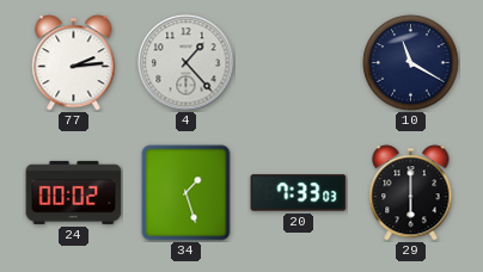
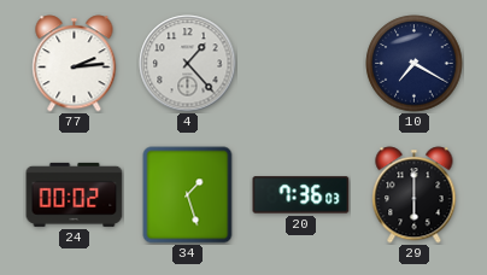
10: 11:20 -> 7:20
20: 7:33 -> 7:36
